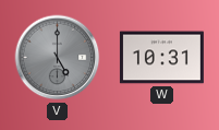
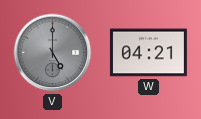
W: 10:31 -> 04:21
